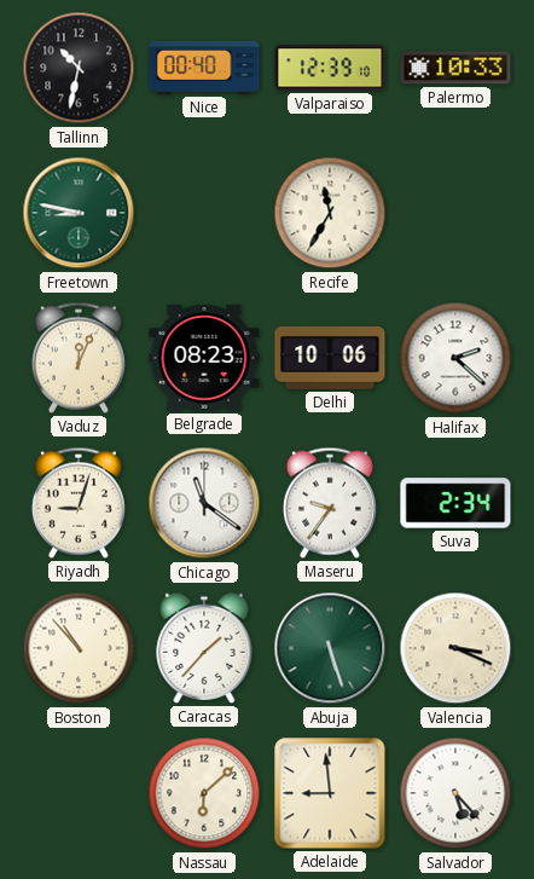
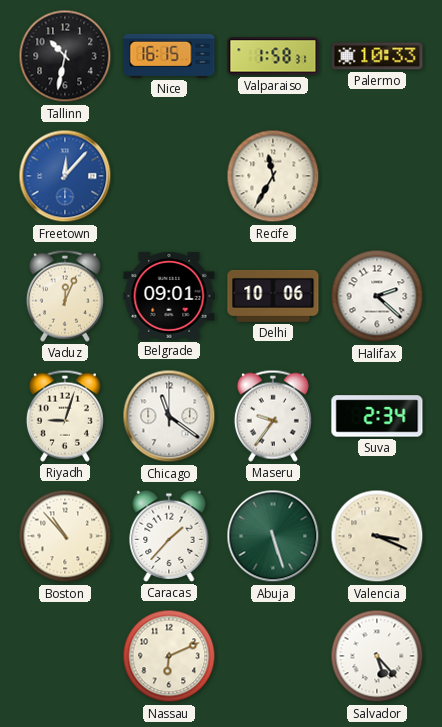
Nice: 00:40 -> 16:15
Valparaiso: 12:39 -> 1:58
Freetown: 8:47 -> 12:07
Freetown dial: green -> blue
Belgrade: 08:23 -> 09:01
Nassau: 6:08 -> 6:11
Adelaide: 8:59 -> none
